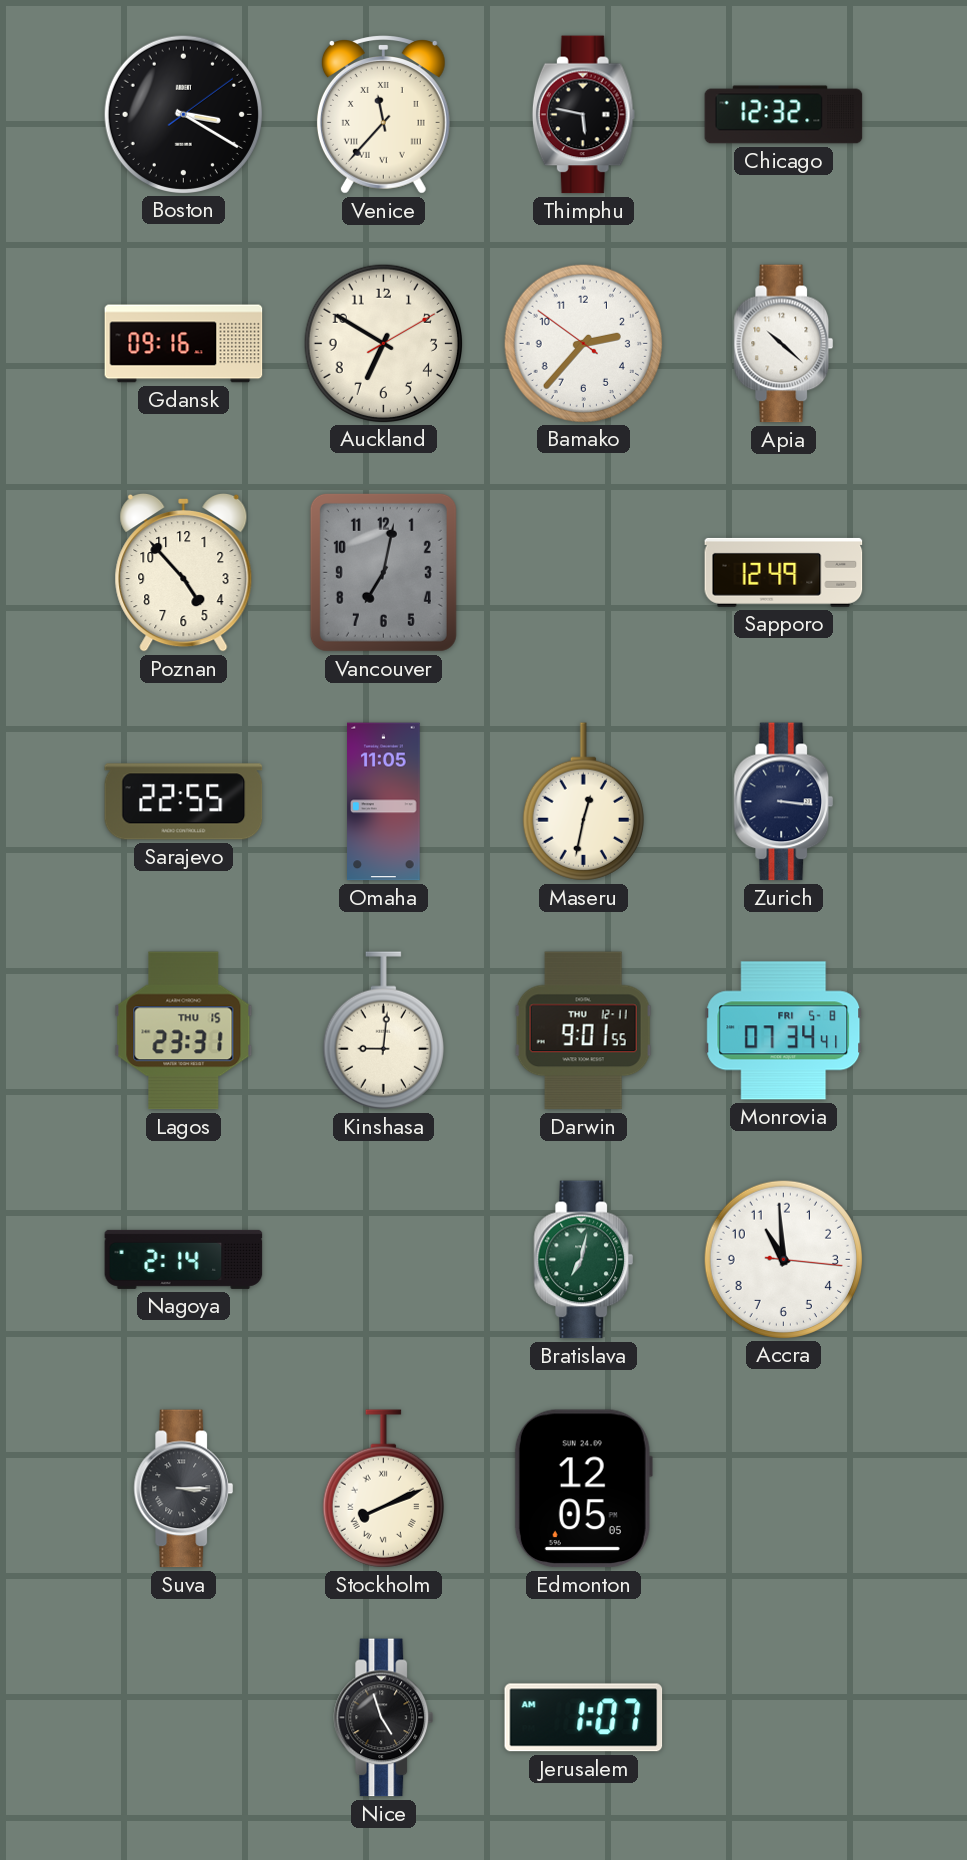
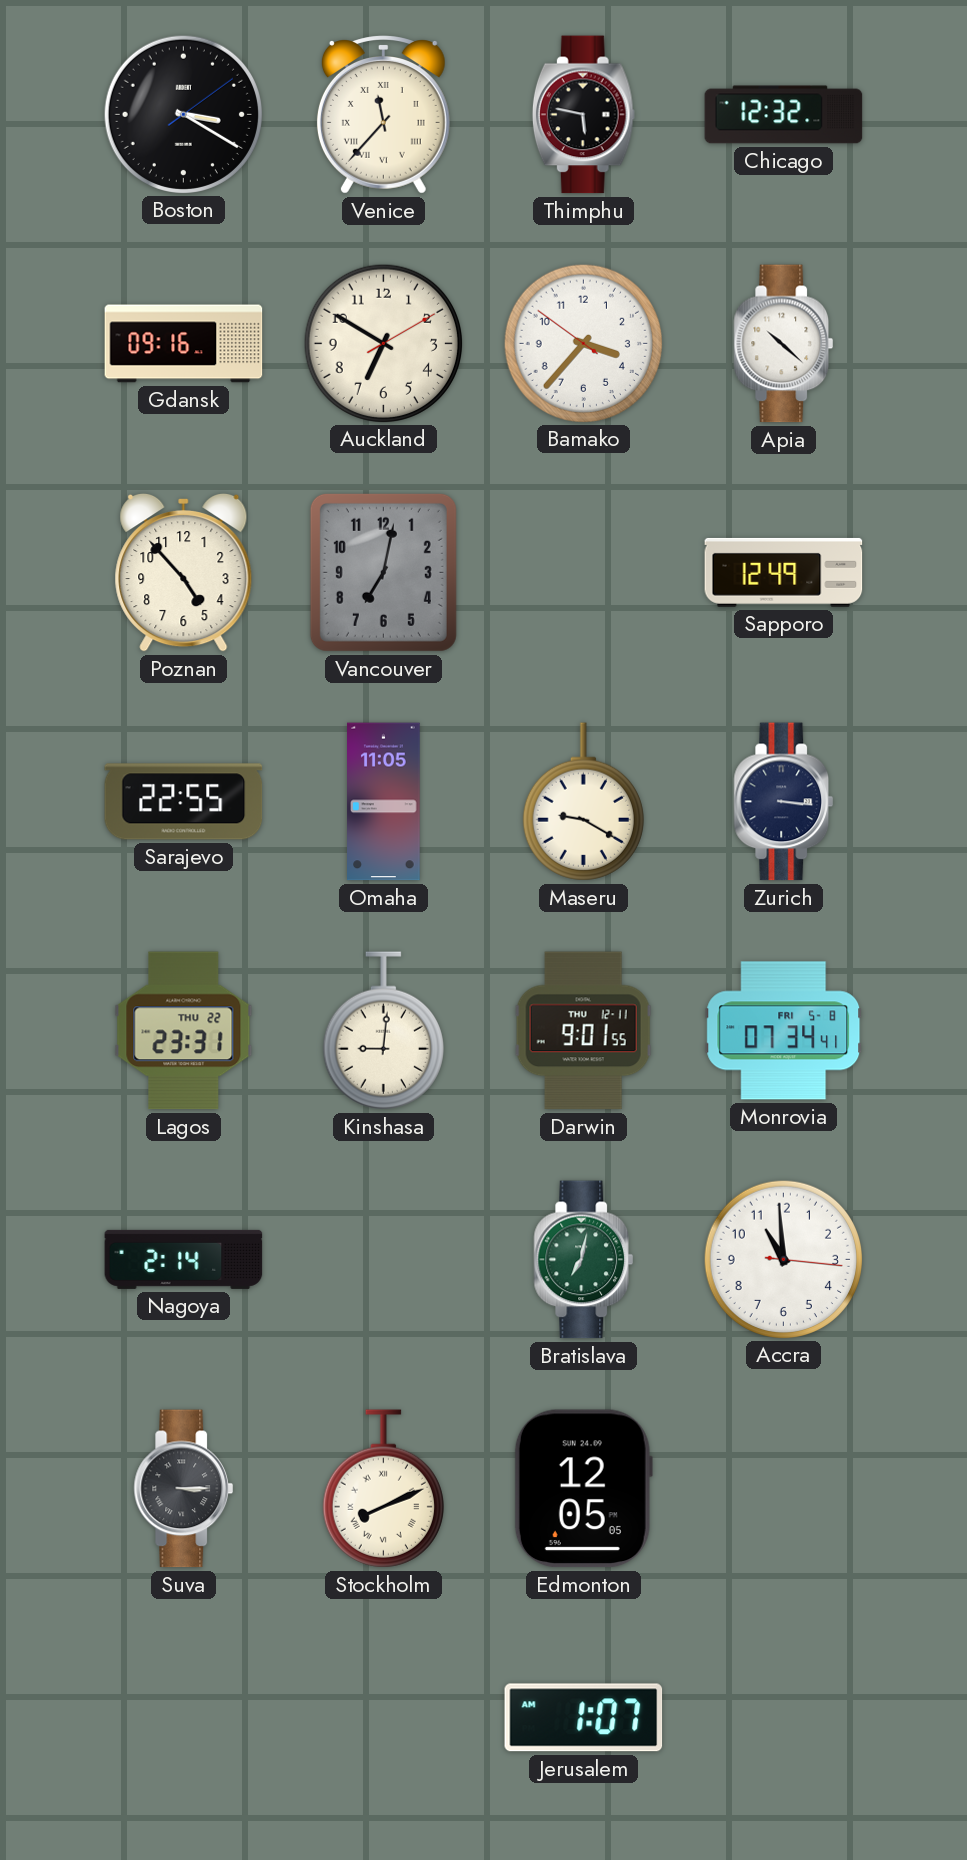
Bamako: 2:36 -> 3:36
Maseru: 12:32 -> 9:20
Lagos date: THU 15 -> THU 22
Nice: 4:57 -> none
